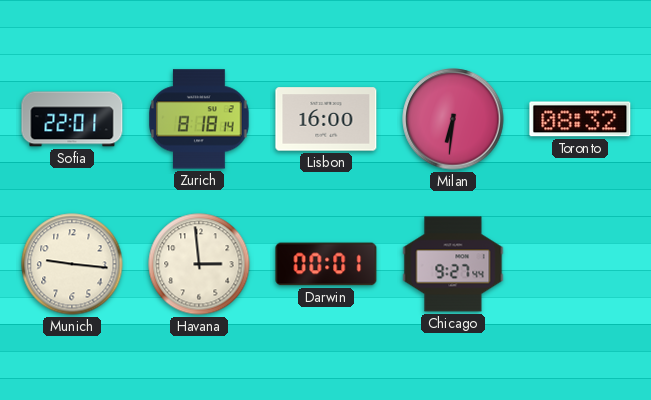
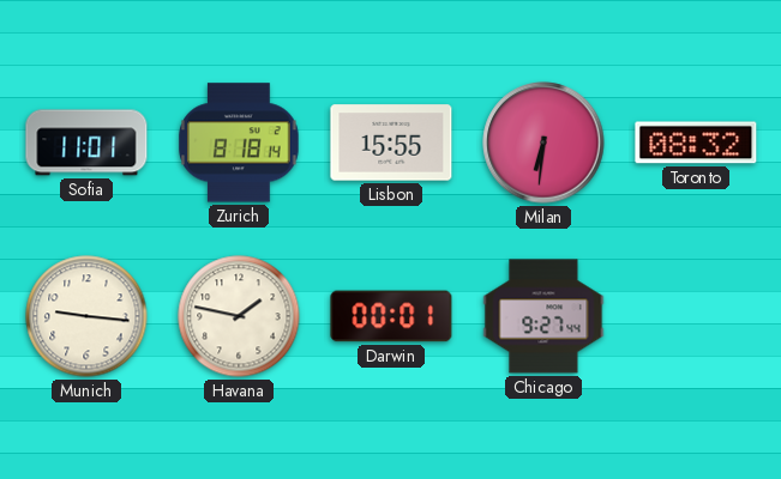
Sofia: 22:01 -> 11:01
Lisbon: 16:00 -> 15:55
Havana: 2:59 -> 1:47
